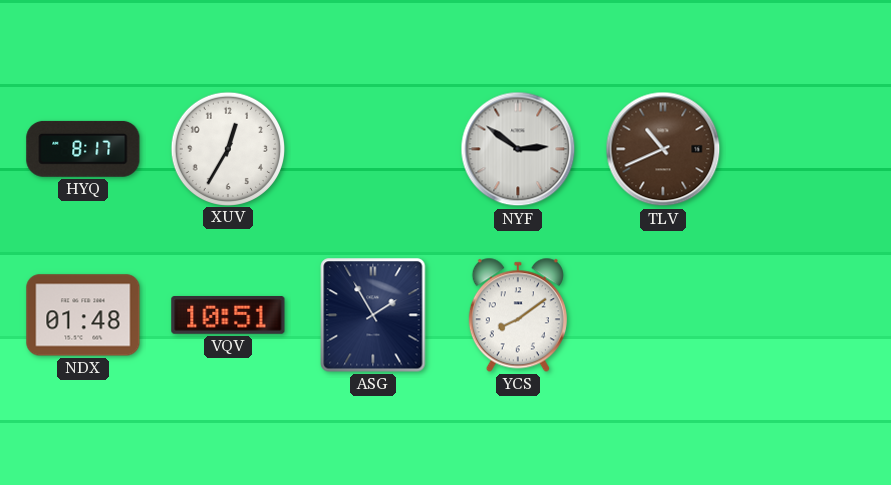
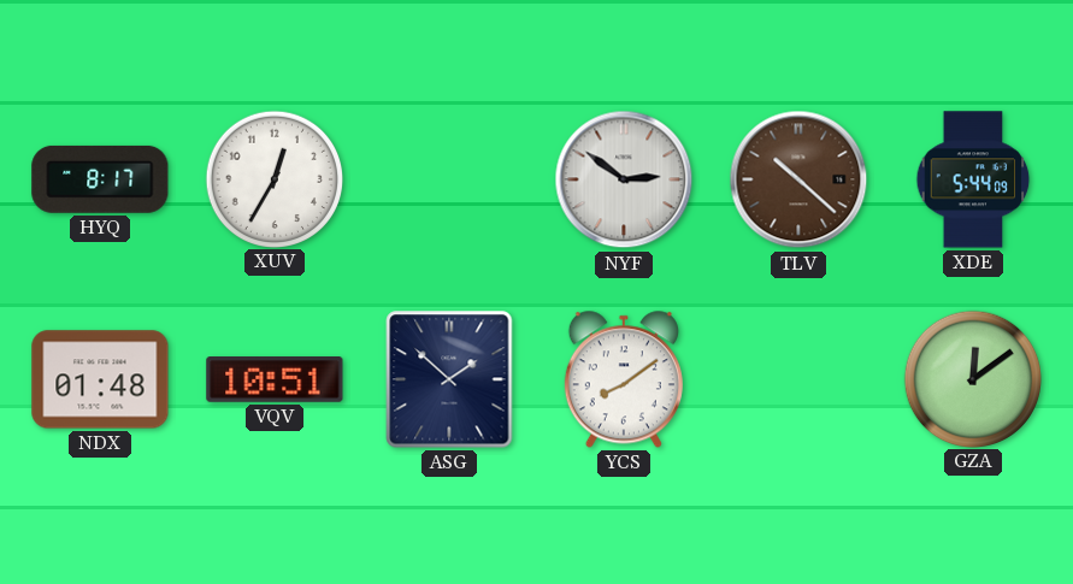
TLV: 10:41 -> 10:22
XDE: none -> 5:44
ASG: 1:55 -> 1:52
GZA: none -> 12:09
